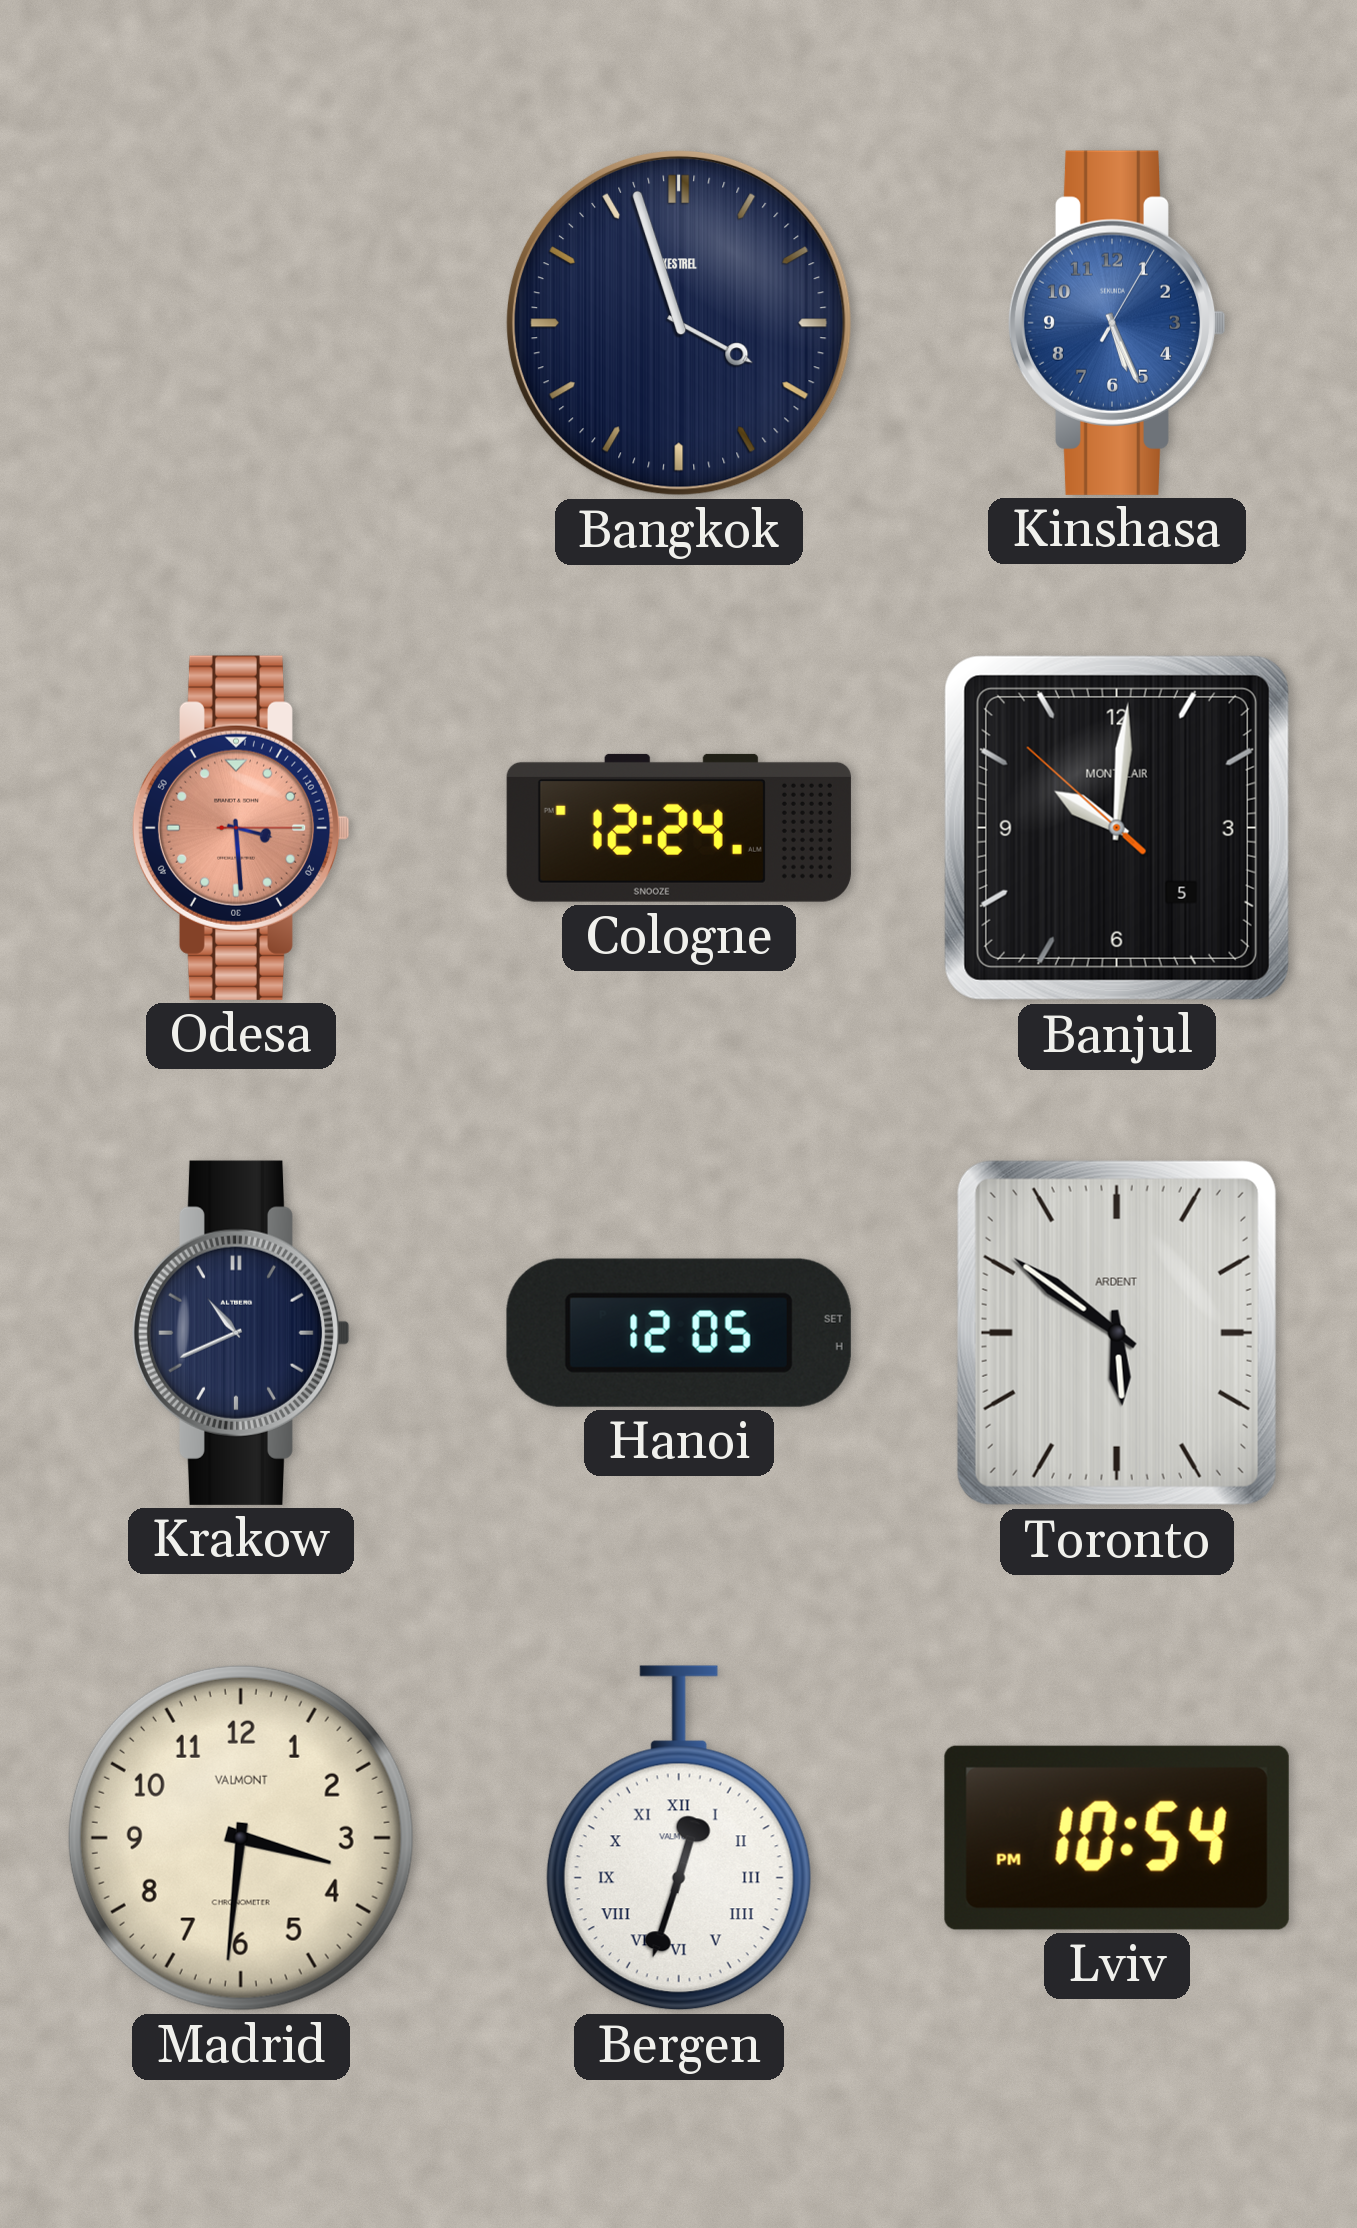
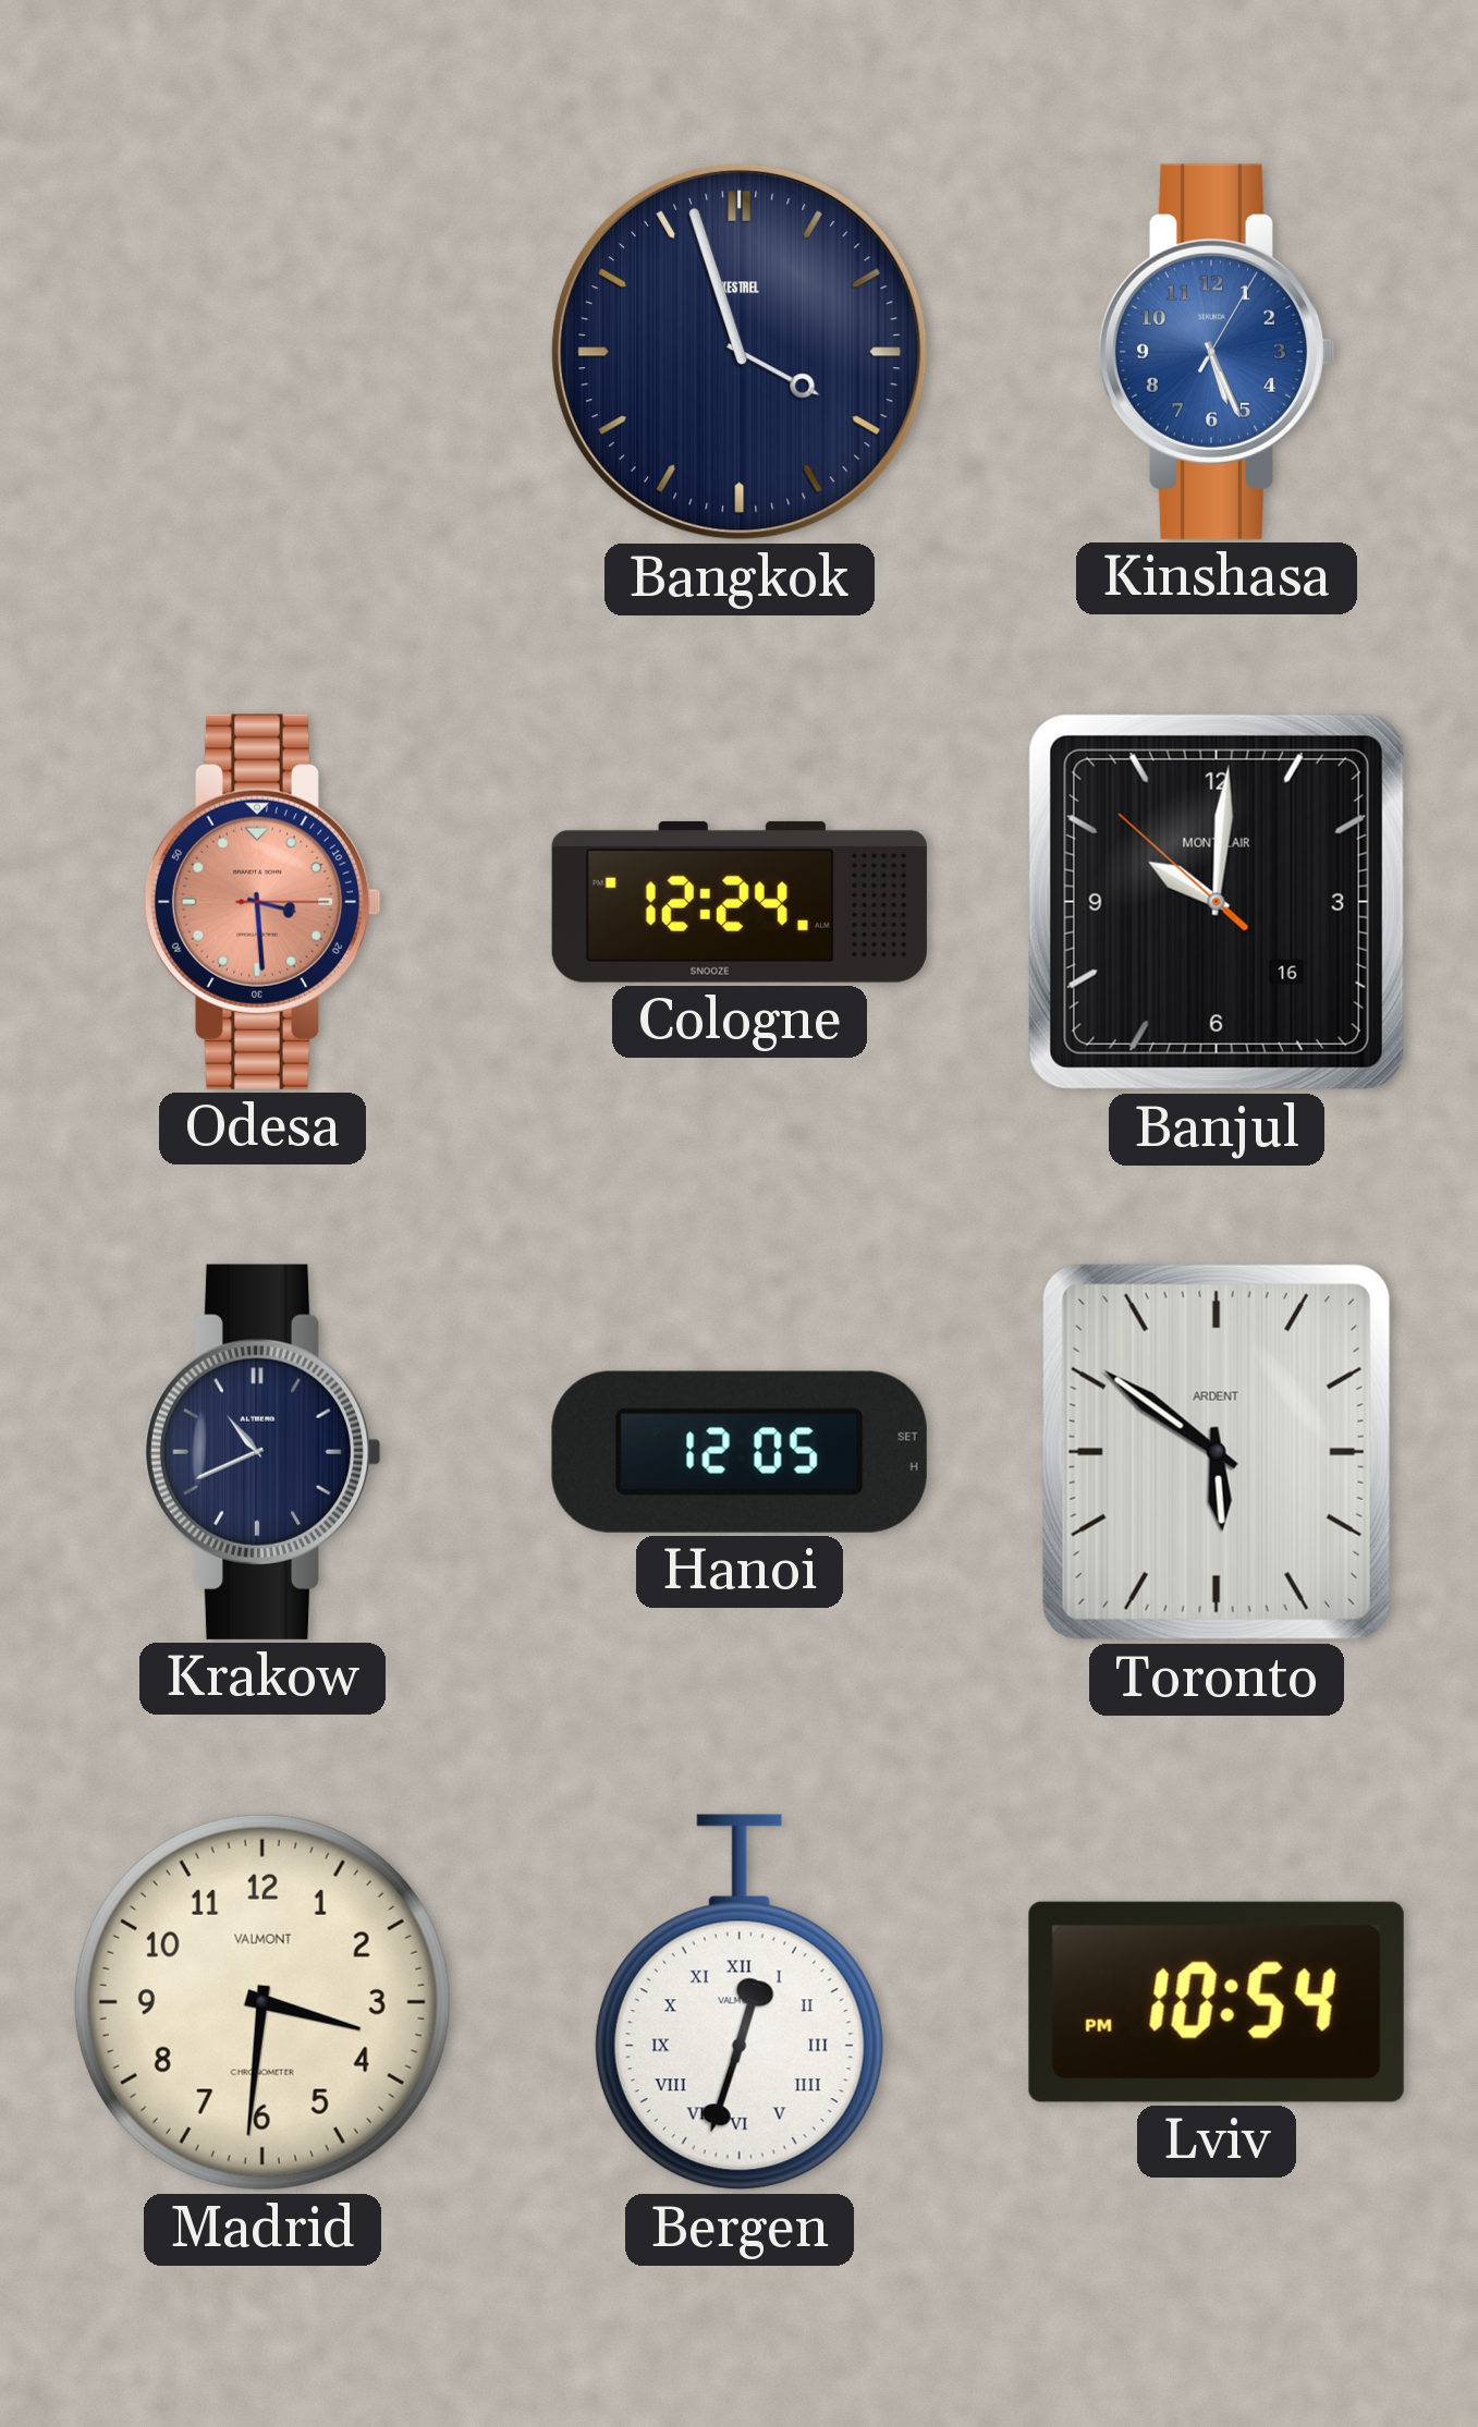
Banjul date: 5 -> 16
